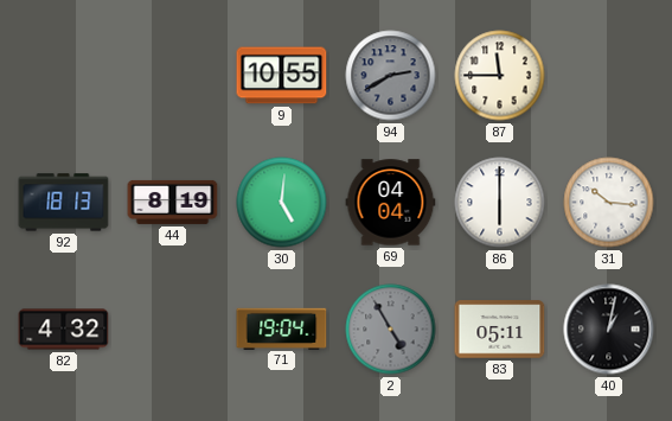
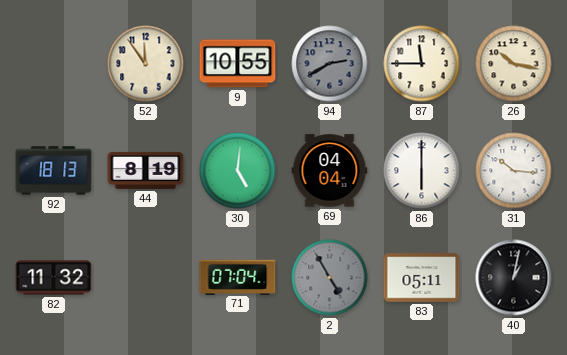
52: none -> 11:54
26: none -> 10:17
82: 4:32 -> 11:32
71: 19:04 -> 07:04
